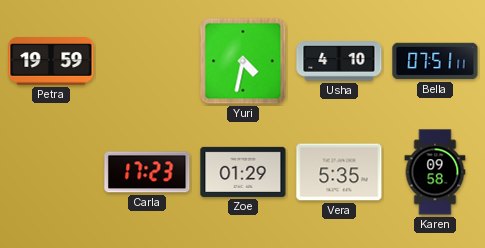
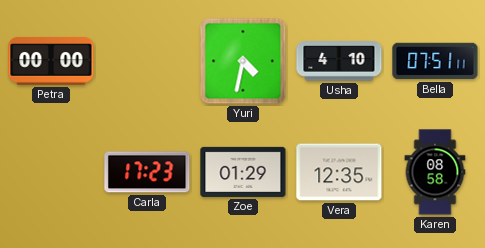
Petra: 19:59 -> 00:00
Vera: 5:35 -> 12:35
Karen: 09:58 -> 08:58
